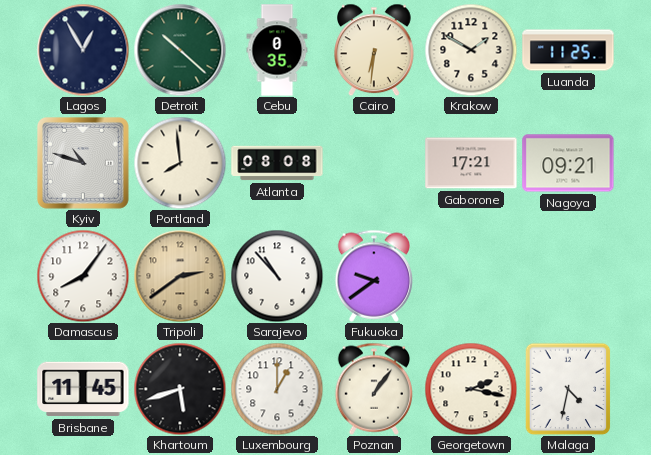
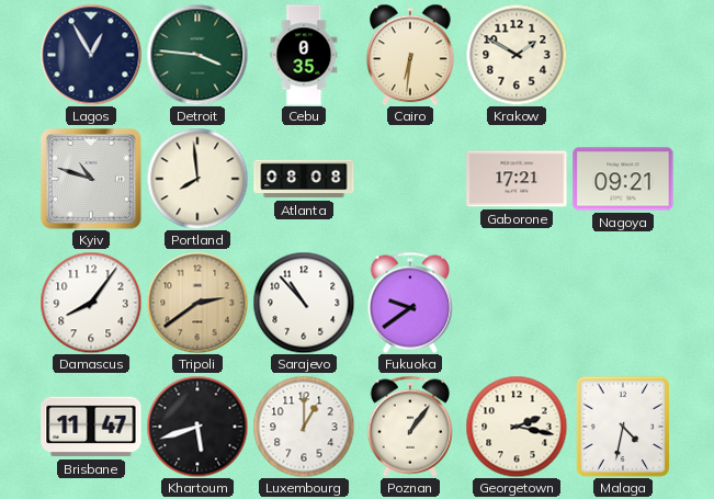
Detroit: 10:22 -> 3:46
Luanda: 11:25 -> none
Brisbane: 11:45 -> 11:47
